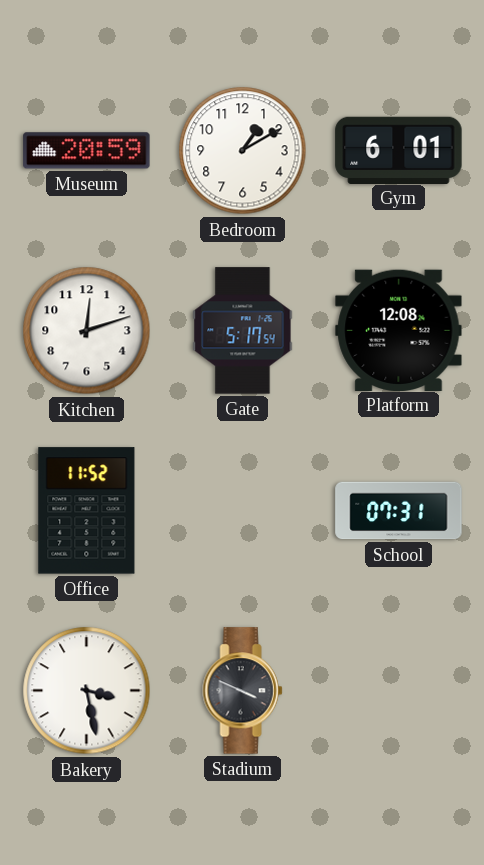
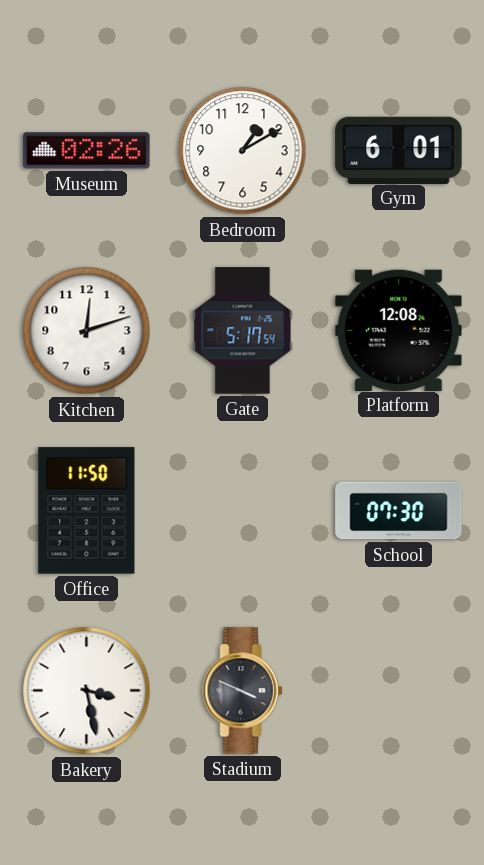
Museum: 20:59 -> 02:26
Office: 11:52 -> 11:50
School: 07:31 -> 07:30
